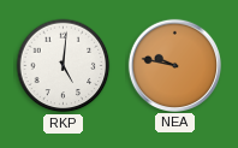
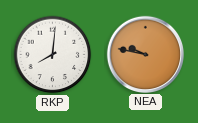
RKP: 5:01 -> 8:01
